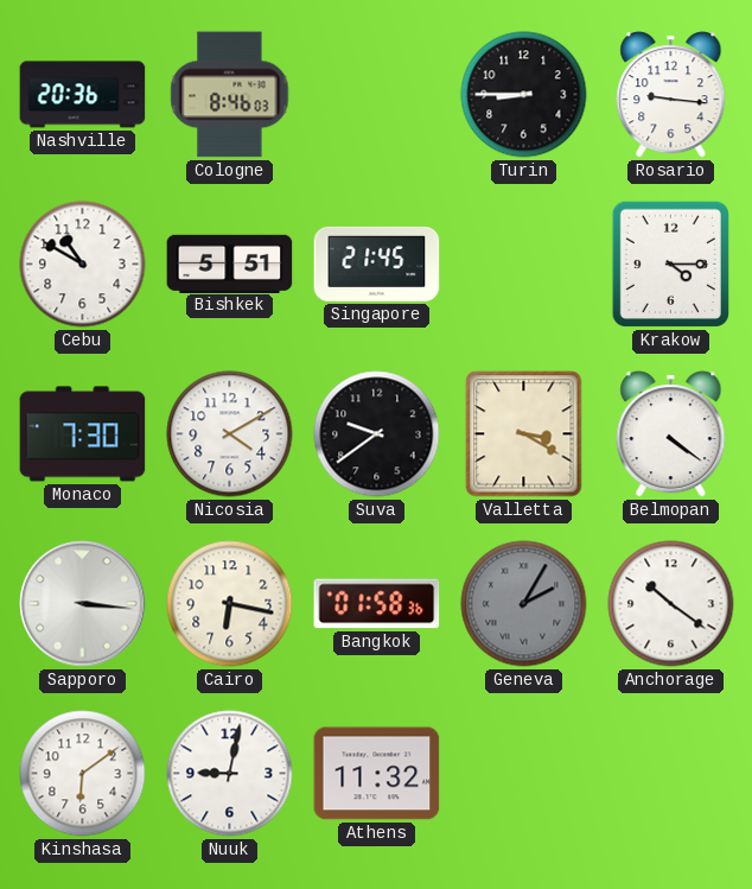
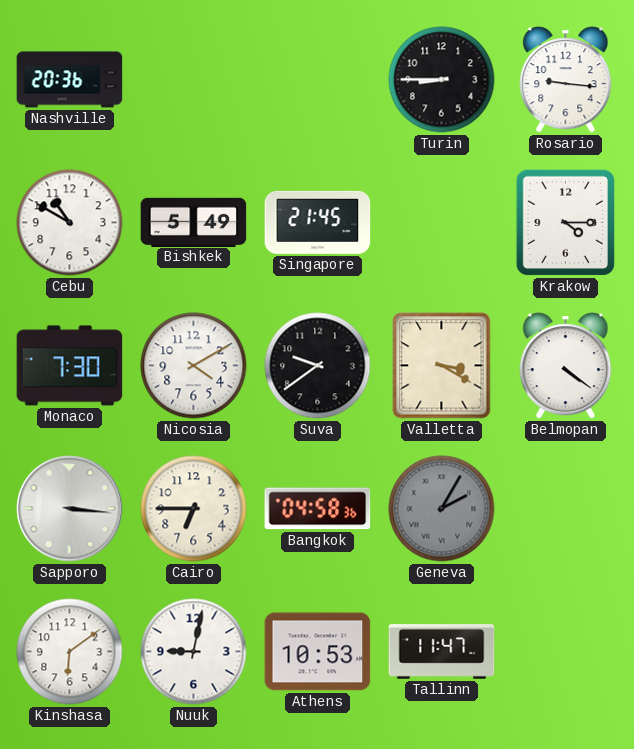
Cologne: 8:46 -> none
Bishkek: 5:51 -> 5:49
Cairo: 6:17 -> 6:45
Bangkok: 01:58 -> 04:58
Anchorage: 10:21 -> none
Athens: 11:32 -> 10:53
Tallinn: none -> 11:47
